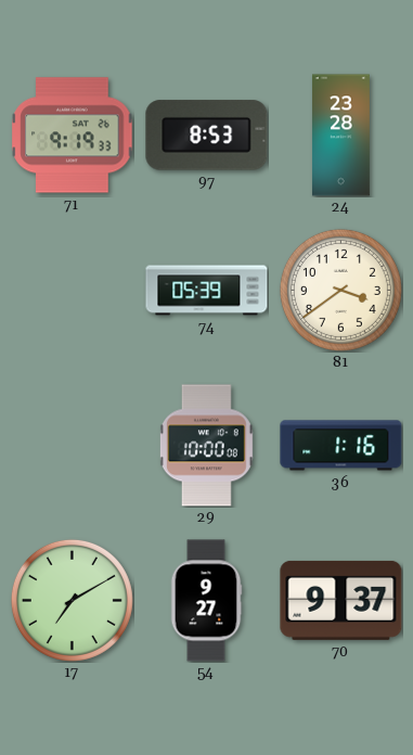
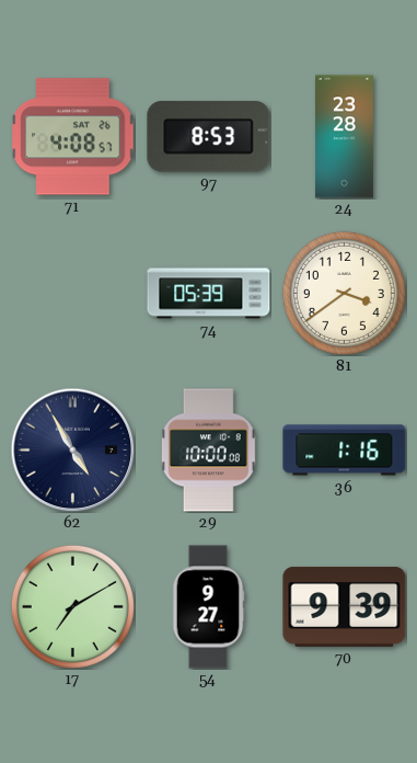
71: 9:19 -> 4:08
62: none -> 4:55
70: 9:37 -> 9:39
